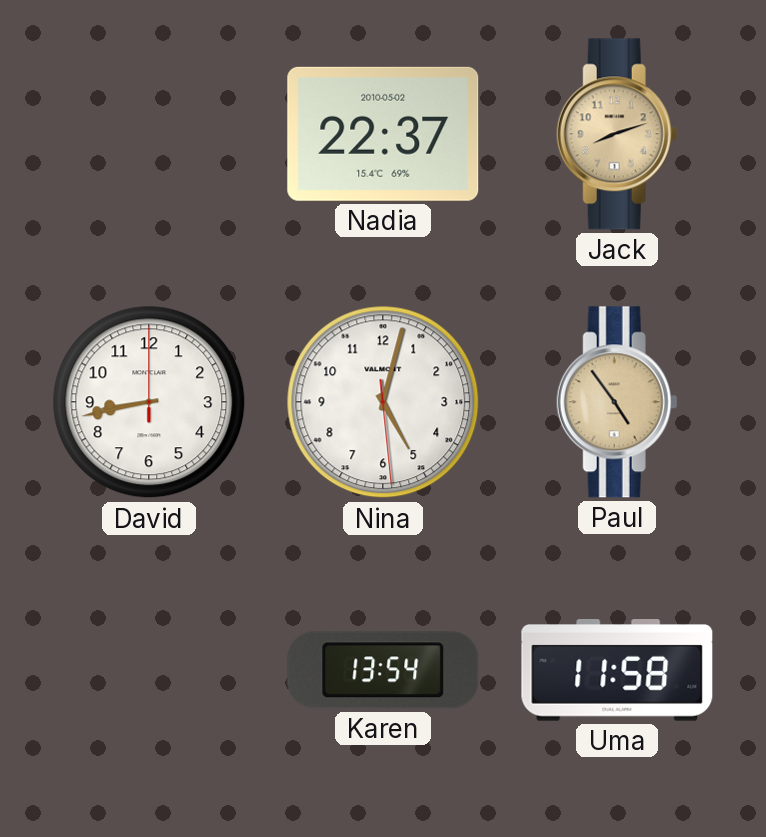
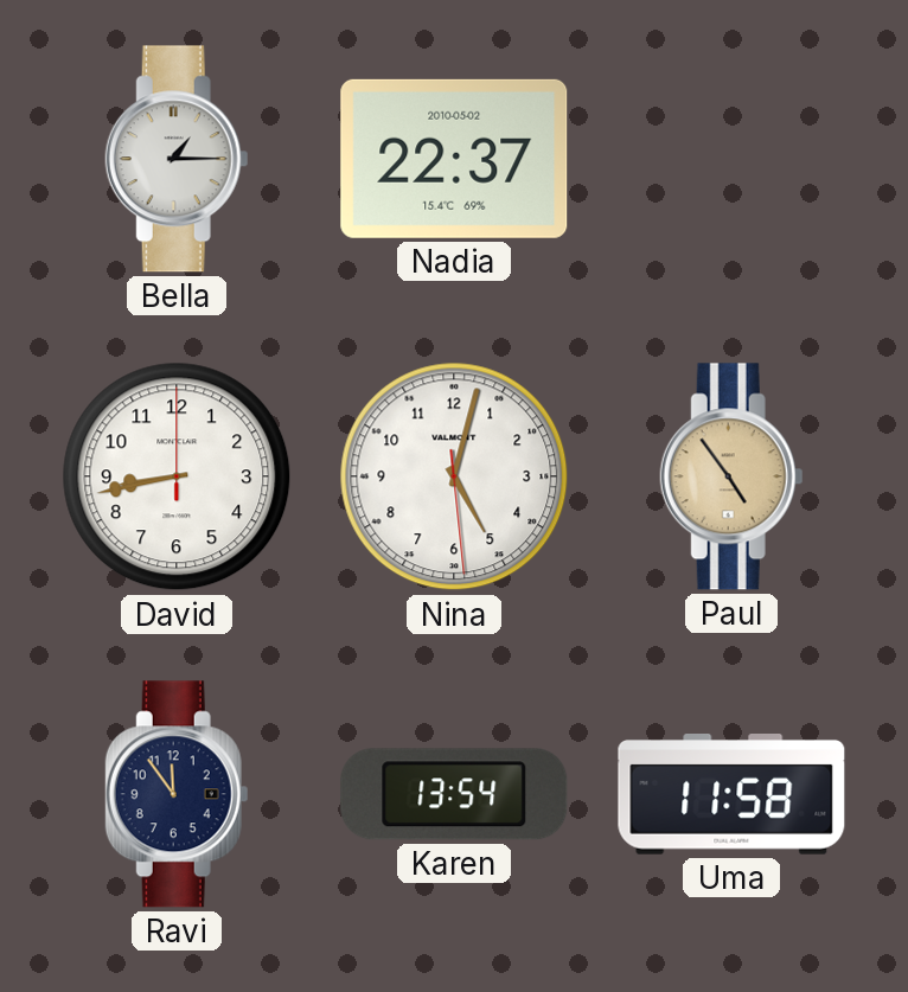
Bella: none -> 1:15
Jack: 8:12 -> none
Ravi: none -> 11:54
